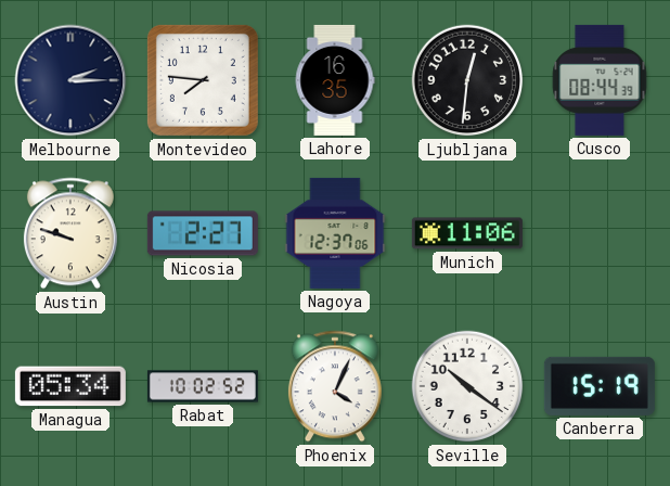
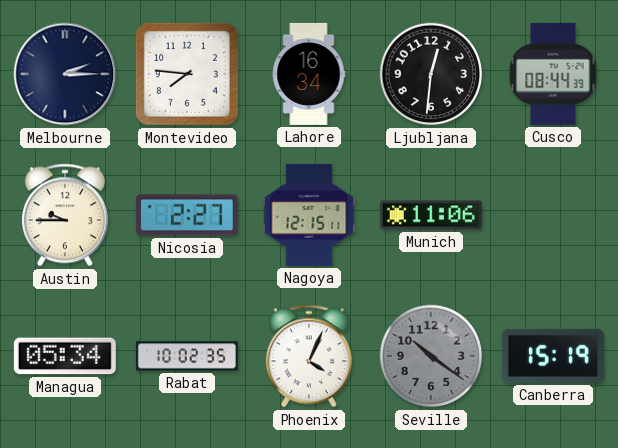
Lahore: 16:35 -> 16:34
Austin: 9:48 -> 9:45
Nagoya: 12:37 -> 12:15
Rabat: 10:02:52 -> 10:02:35
Seville dial: white -> grey
